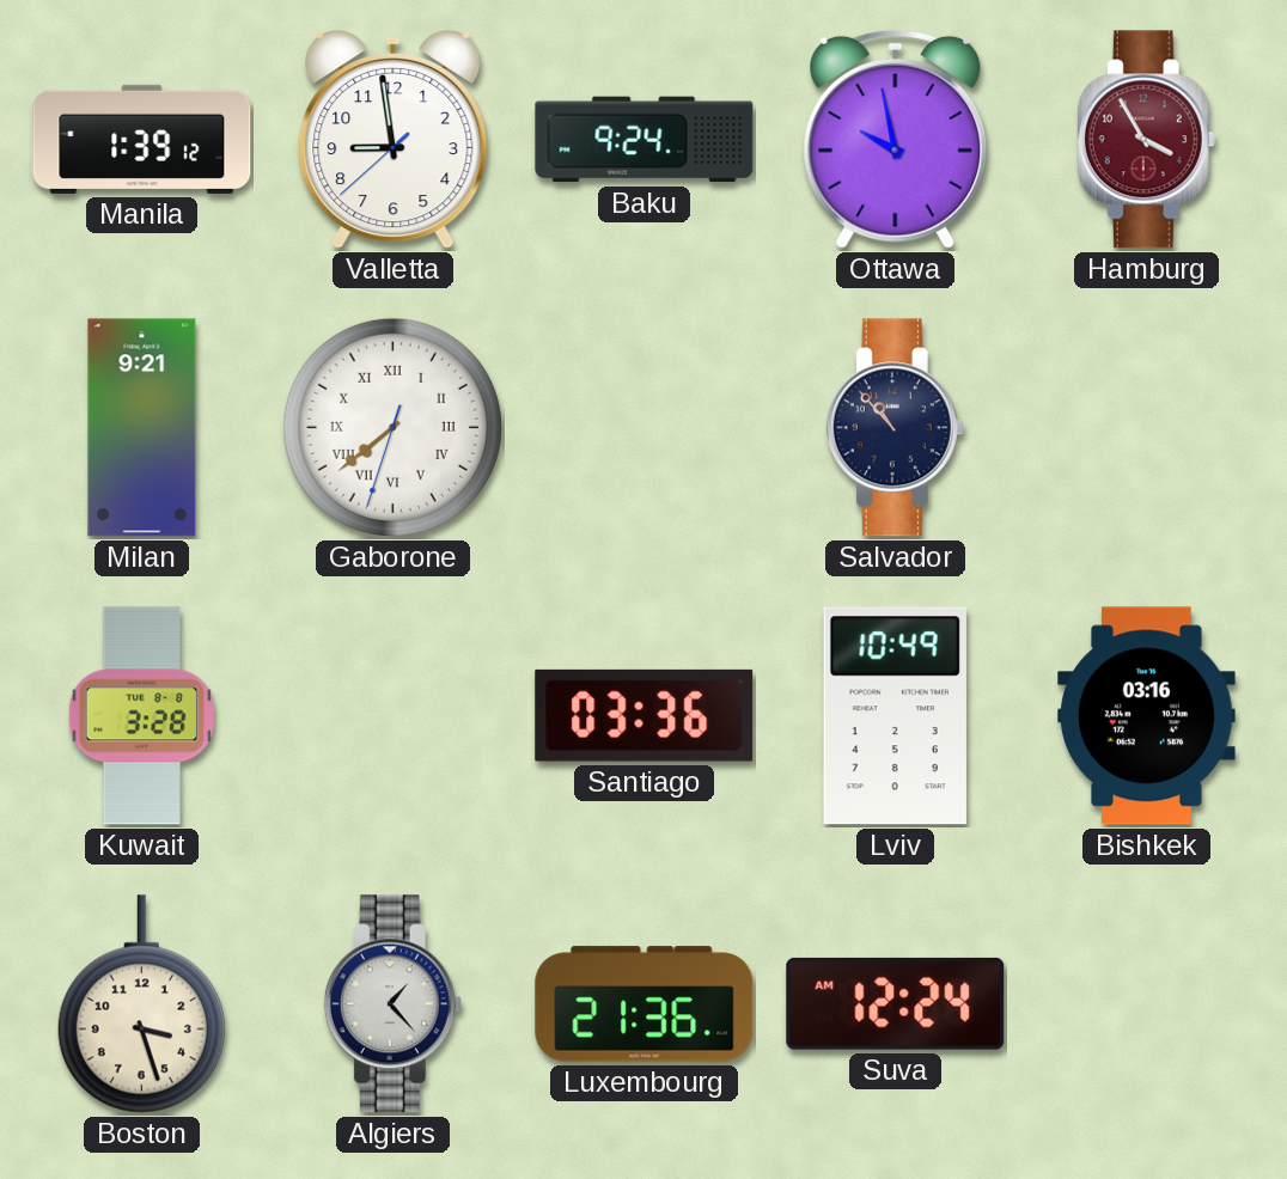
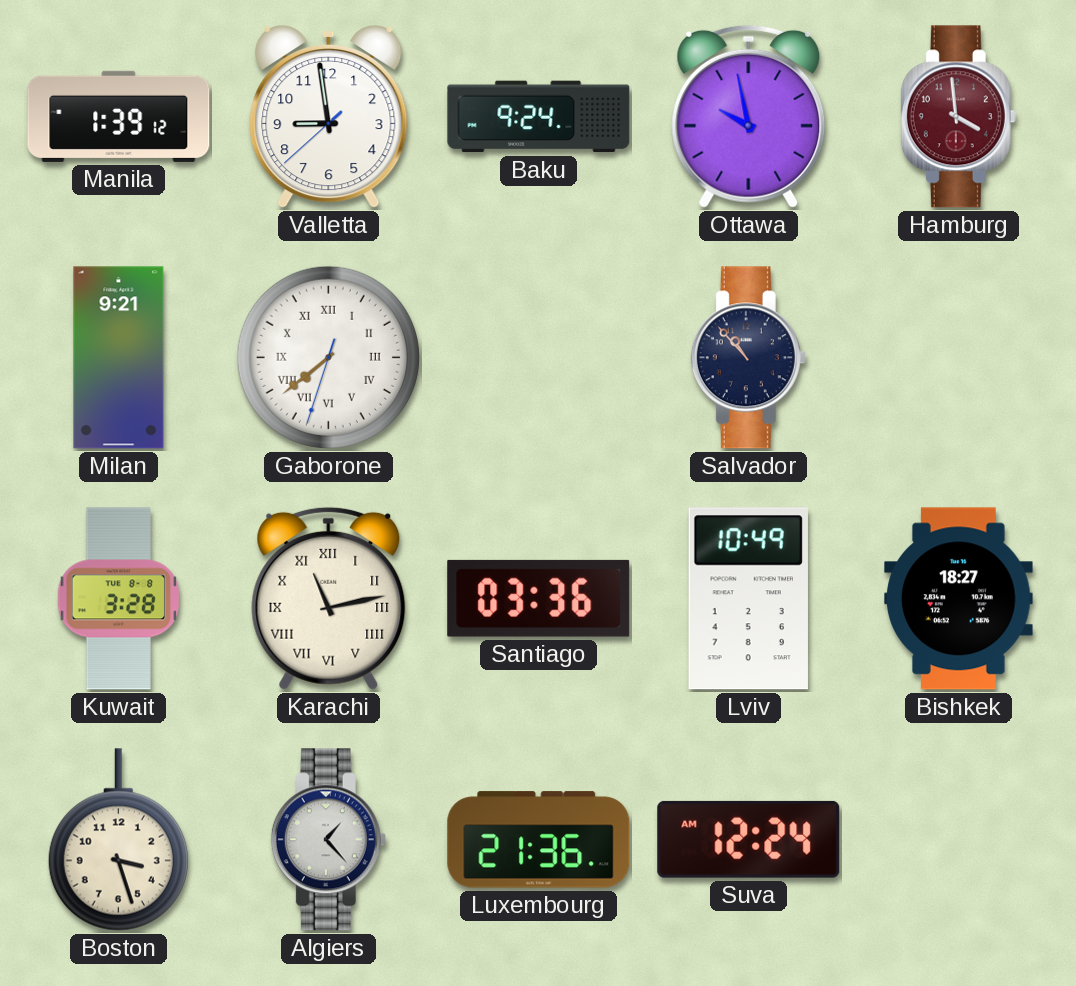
Hamburg: 3:55 -> 3:59
Karachi: none -> 11:13
Bishkek: 03:16 -> 18:27
